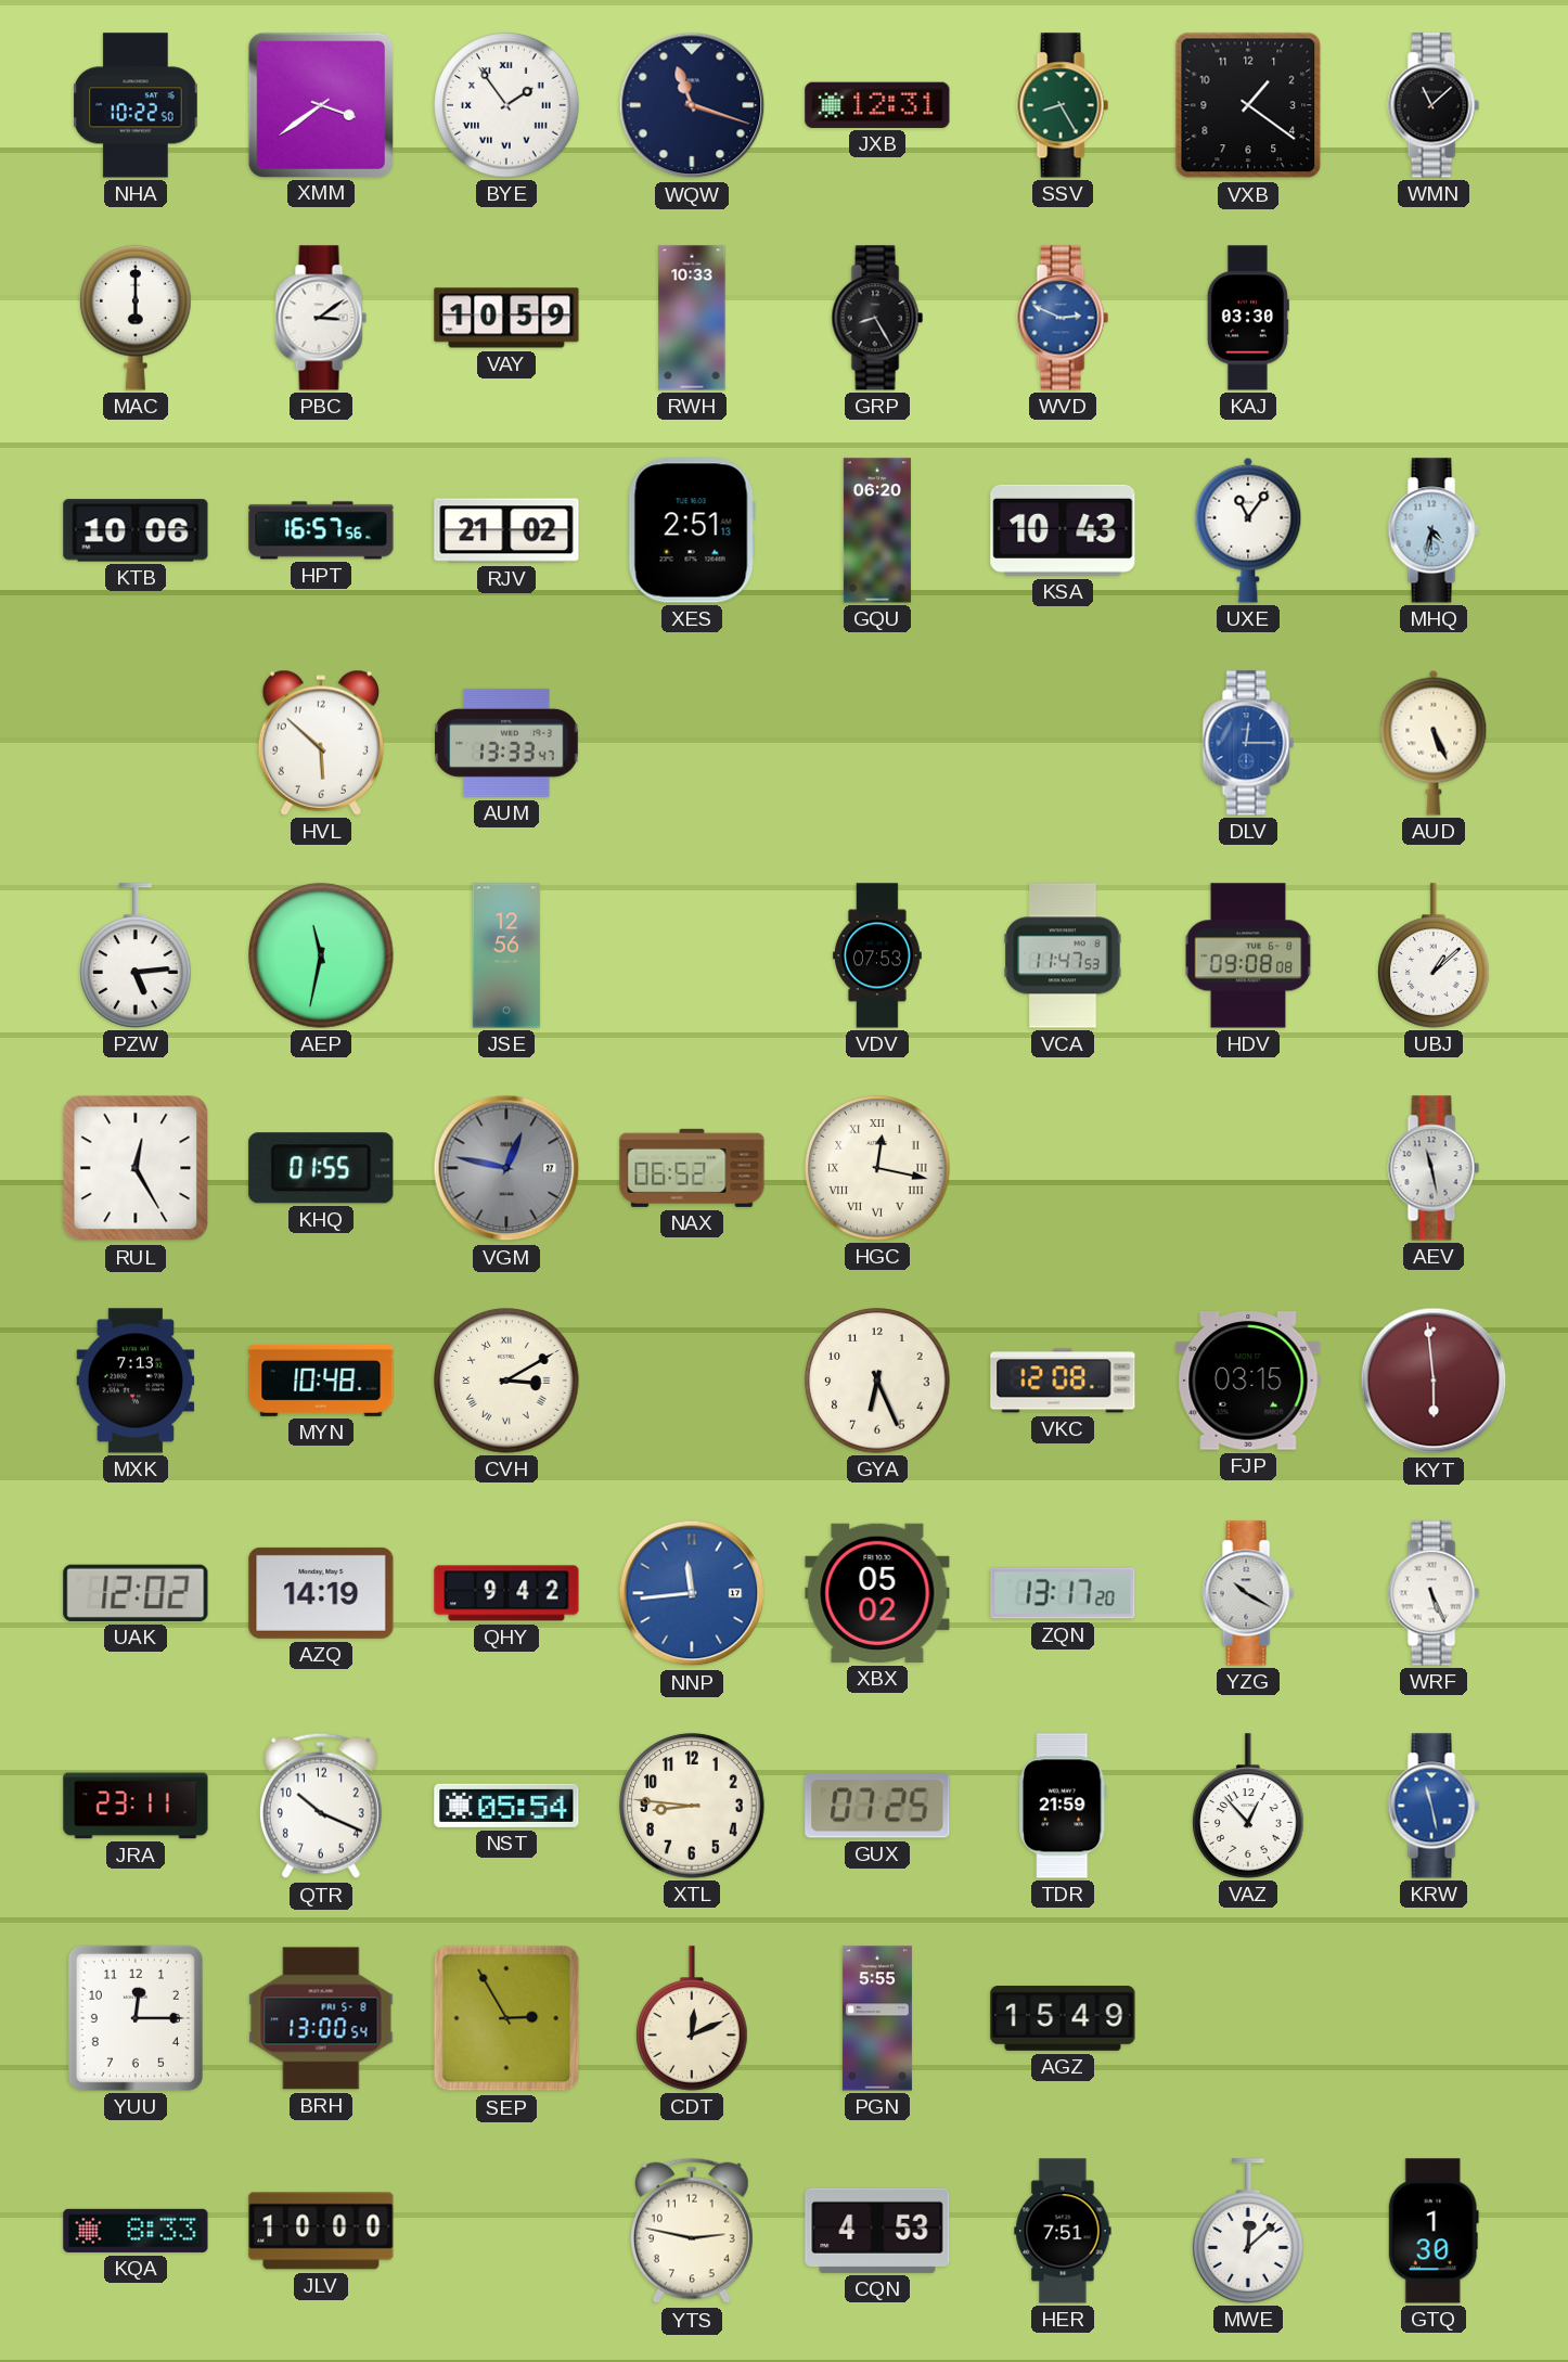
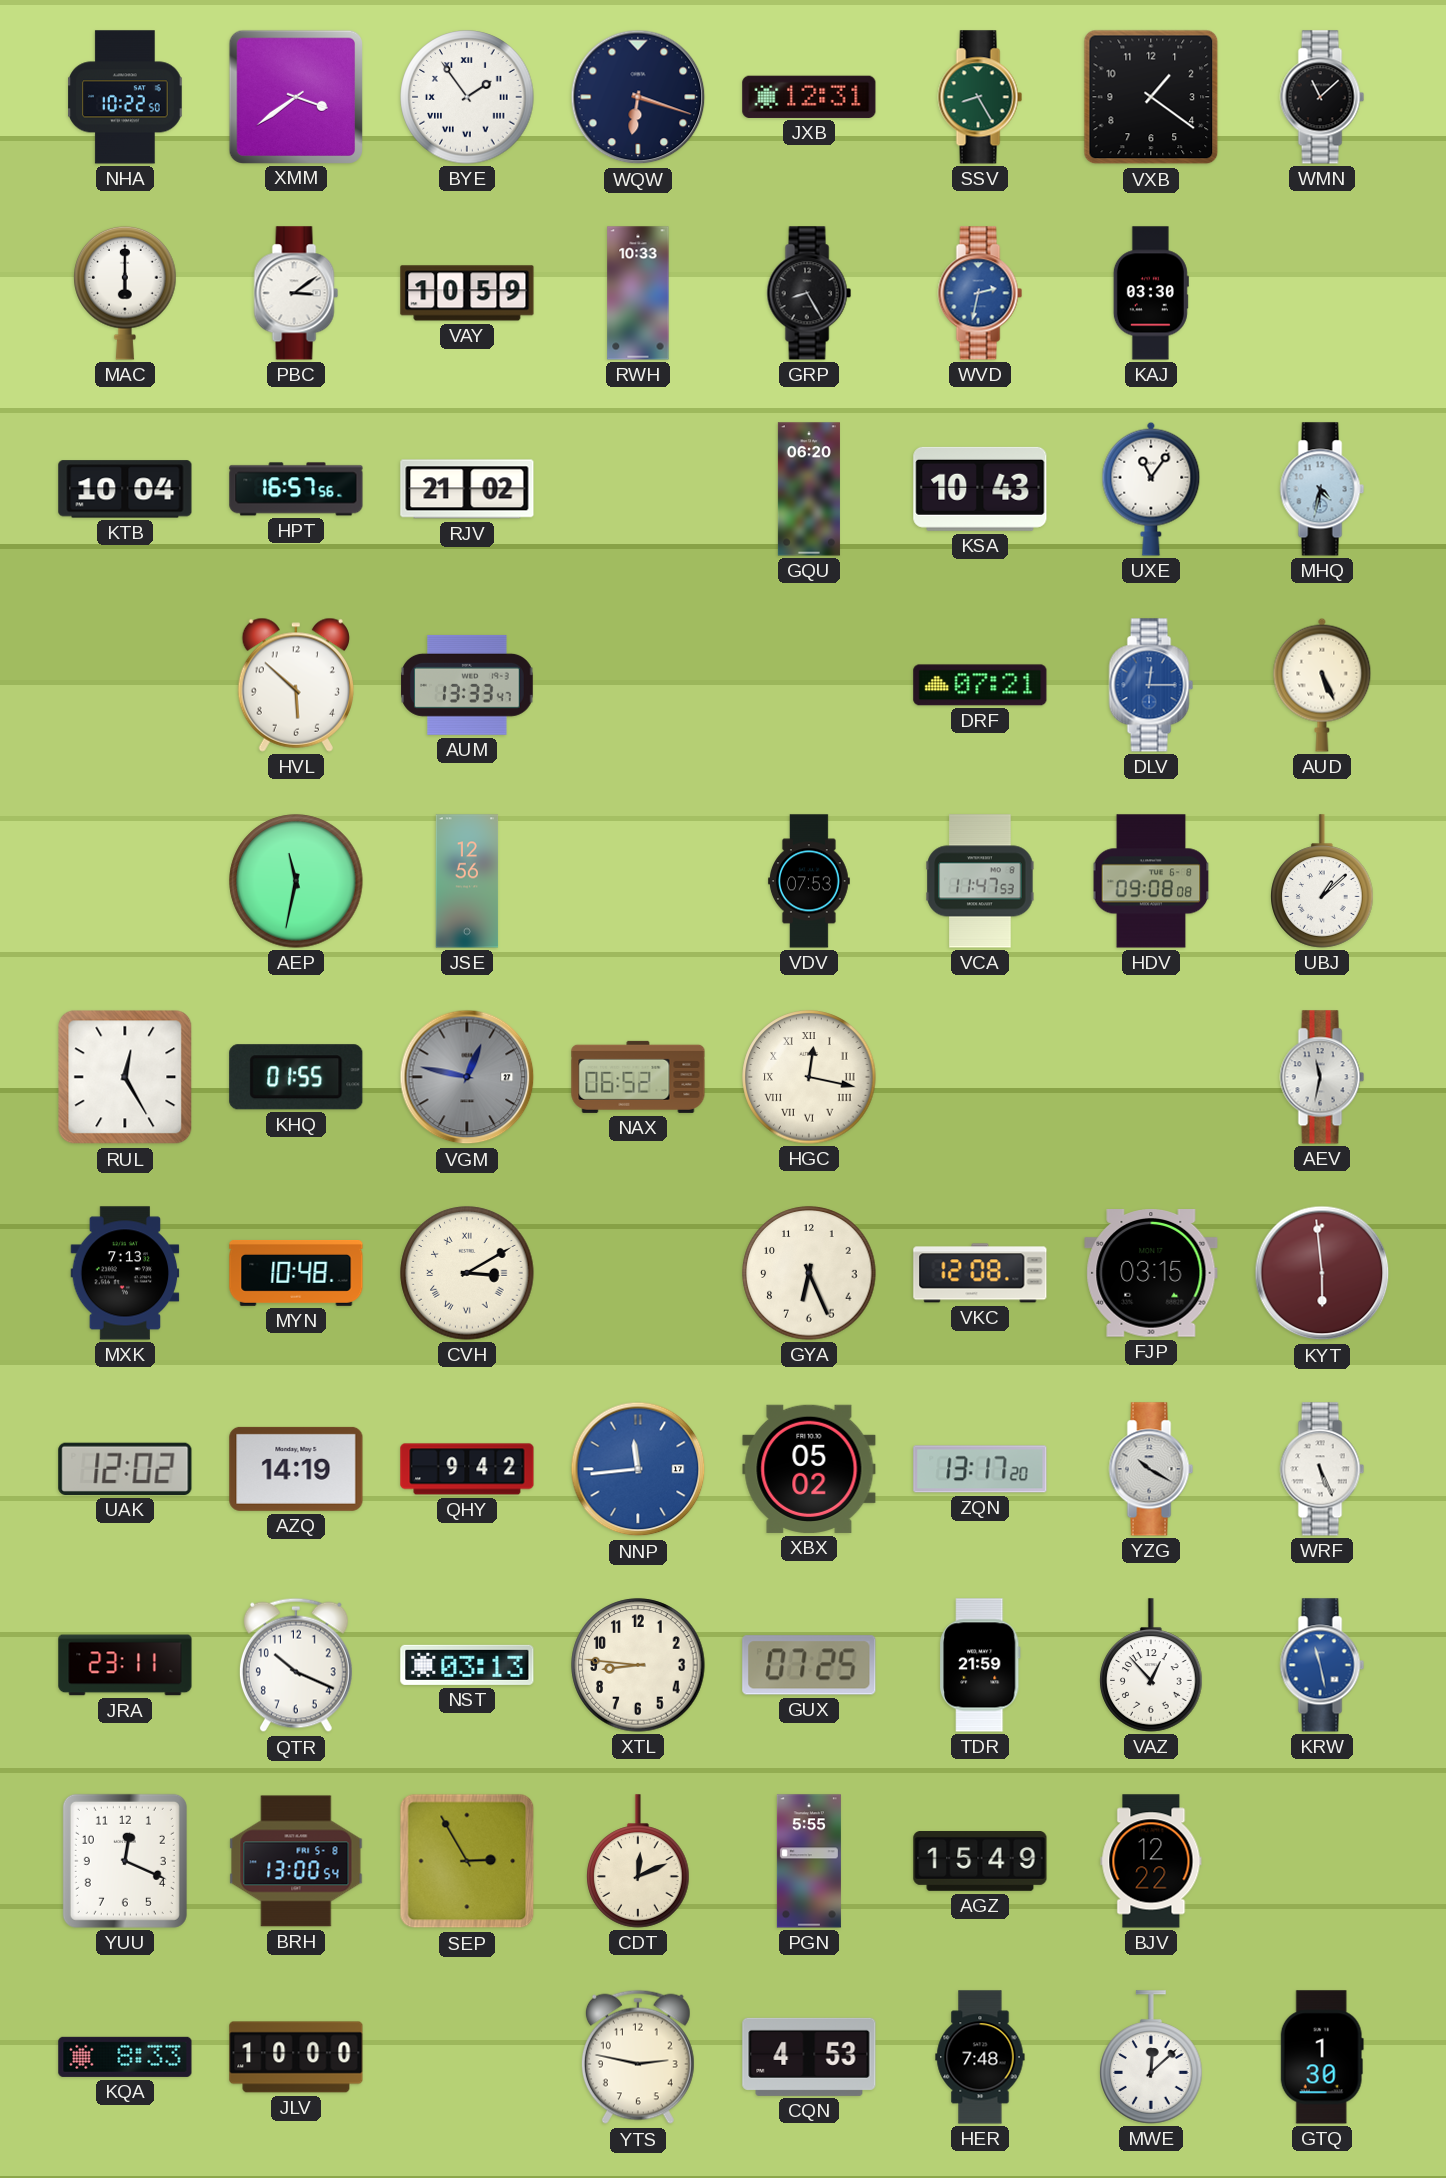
WQW: 11:18 -> 6:18
WVD: 2:49 -> 2:32
KTB: 10:06 -> 10:04
XES: 2:51 -> none
DRF: none -> 07:21
PZW: 5:14 -> none
AEV: 11:28 -> 11:32
NST: 05:54 -> 03:13
YUU: 12:15 -> 12:19
BJV: none -> 12:22
HER: 7:51 -> 7:48
